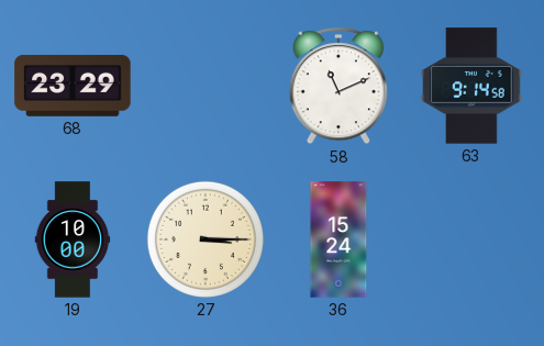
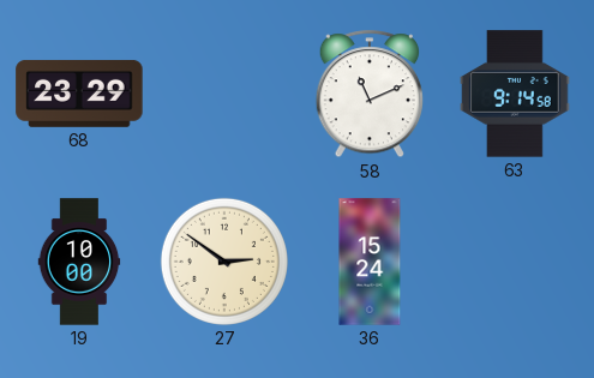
27: 3:15 -> 2:51
